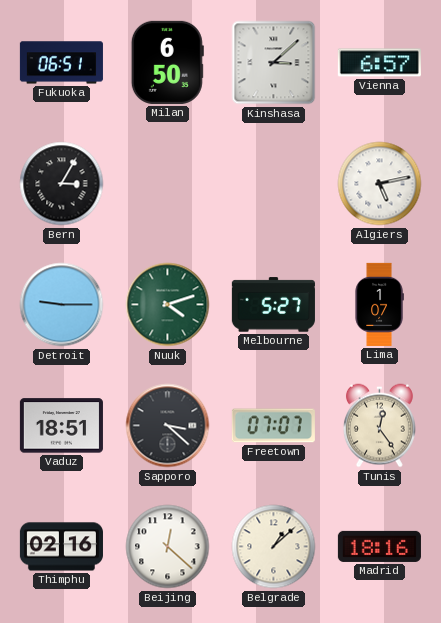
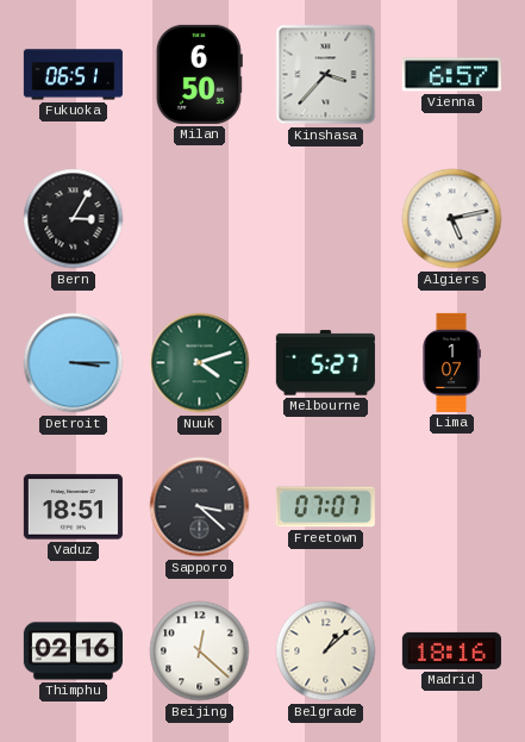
Kinshasa: 3:08 -> 3:37
Detroit: 9:15 -> 3:15
Tunis: 12:24 -> none
